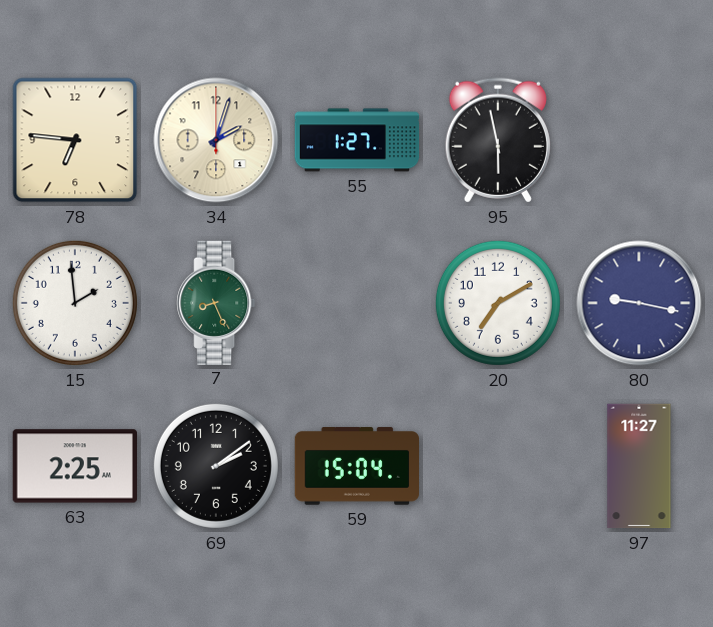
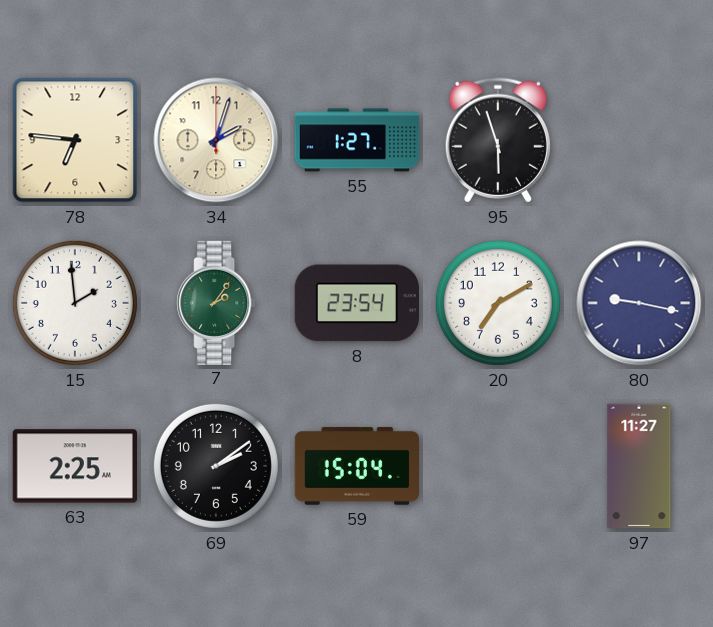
95: 5:58 -> 5:57
7: 8:26 -> 2:06
8: none -> 23:54
